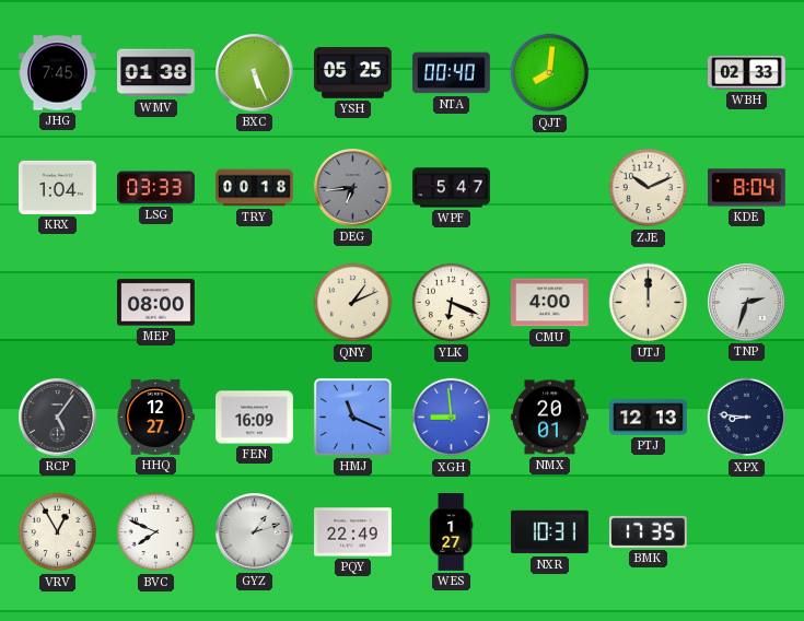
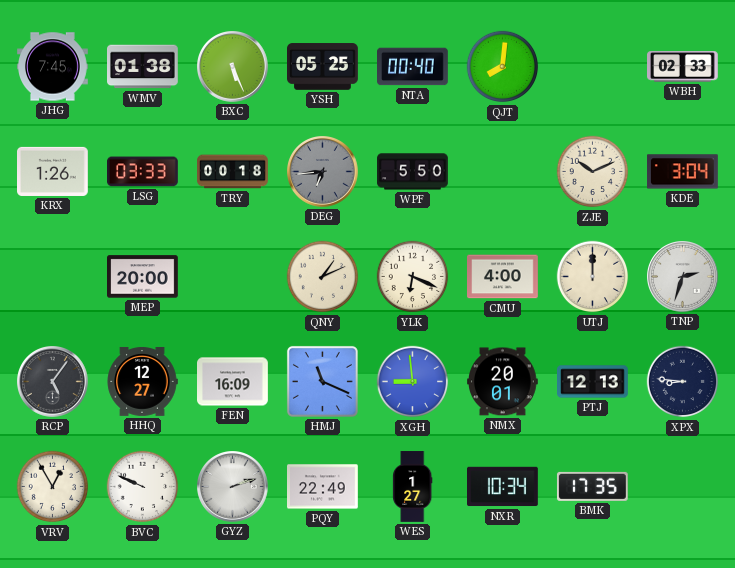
KRX: 1:04 -> 1:26
WPF: 5:47 -> 5:50
KDE: 8:04 -> 3:04
MEP: 08:00 -> 20:00
BVC: 7:49 -> 9:49
GYZ: 1:12 -> 2:12
NXR: 10:31 -> 10:34
